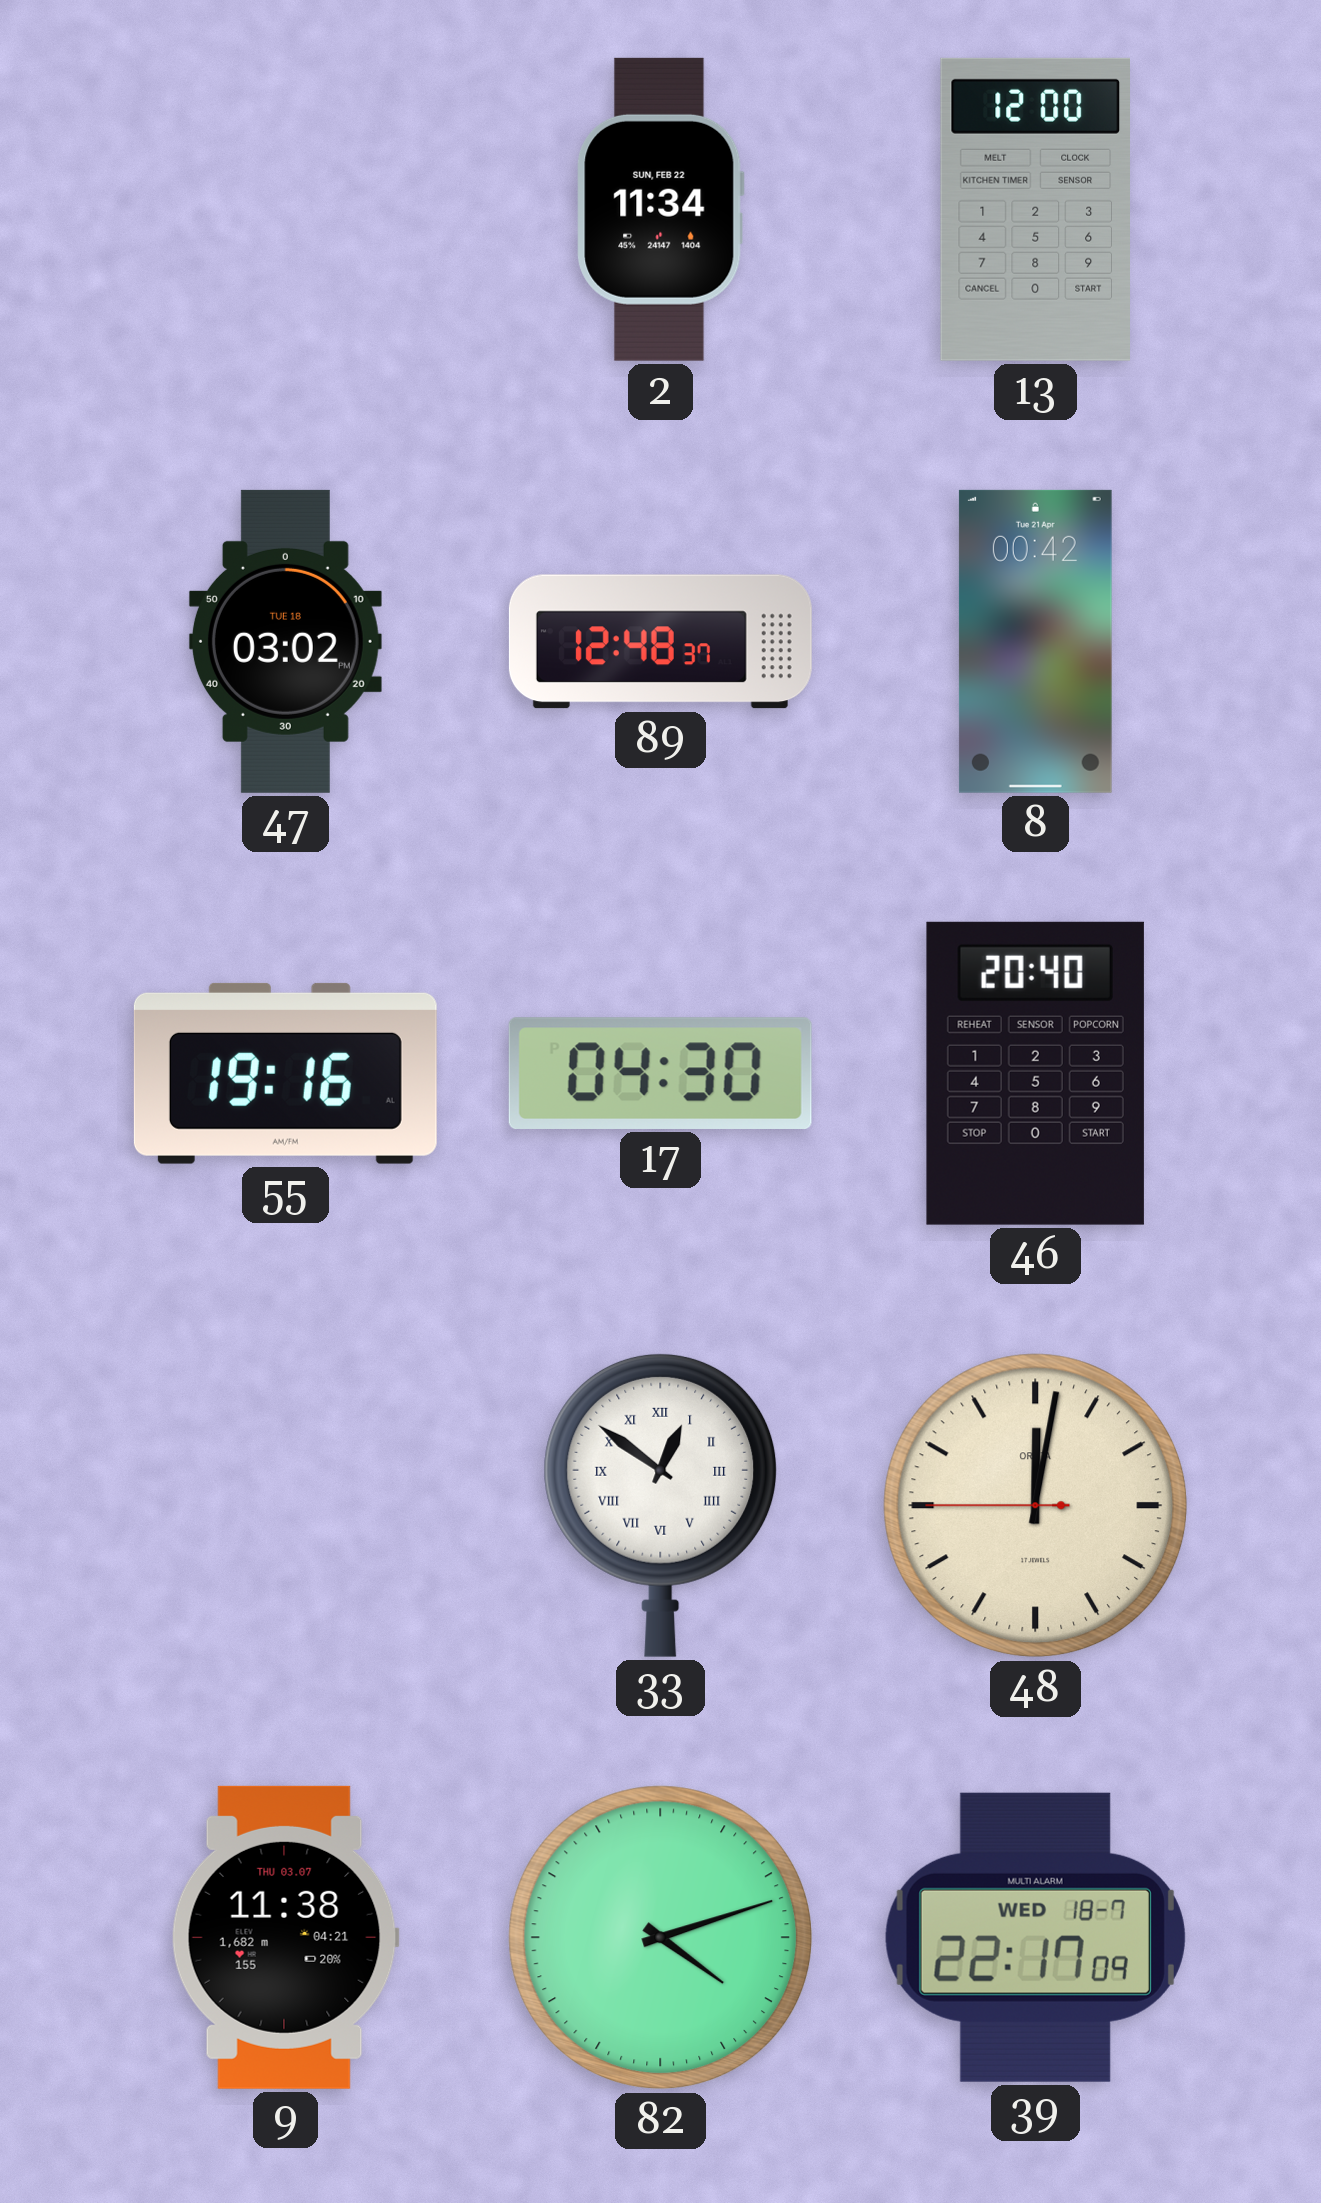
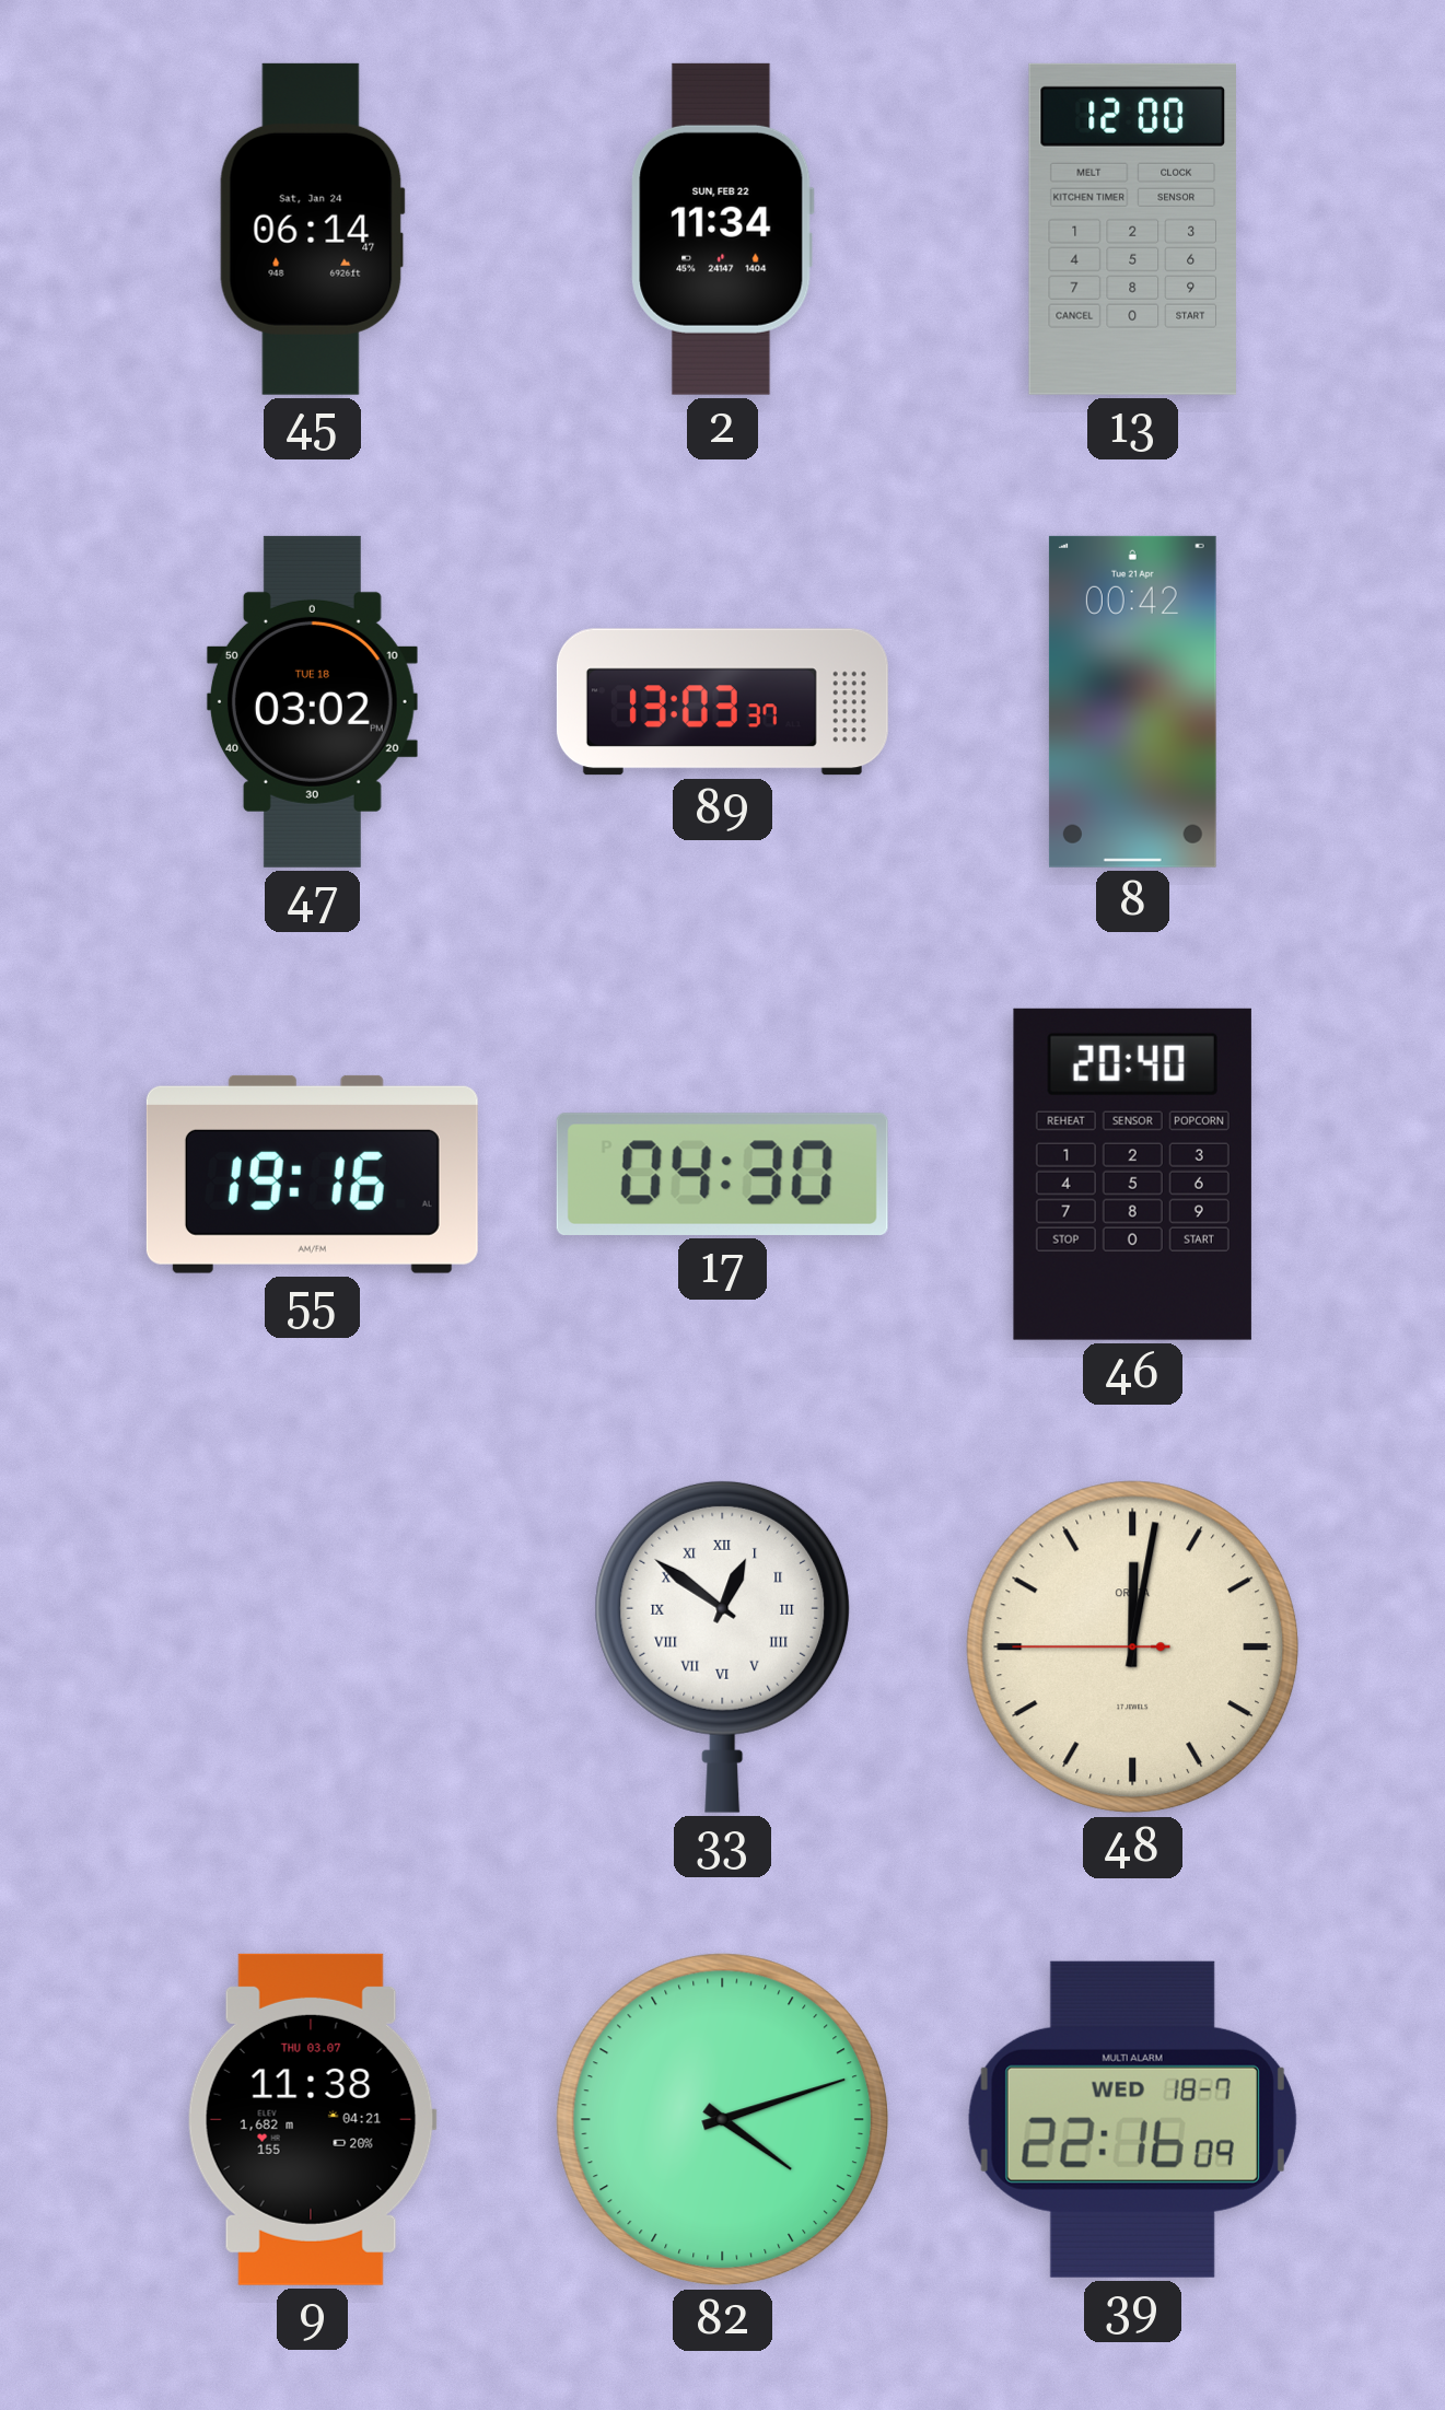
45: none -> 06:14
89: 12:48 -> 13:03
39: 22:17 -> 22:16
